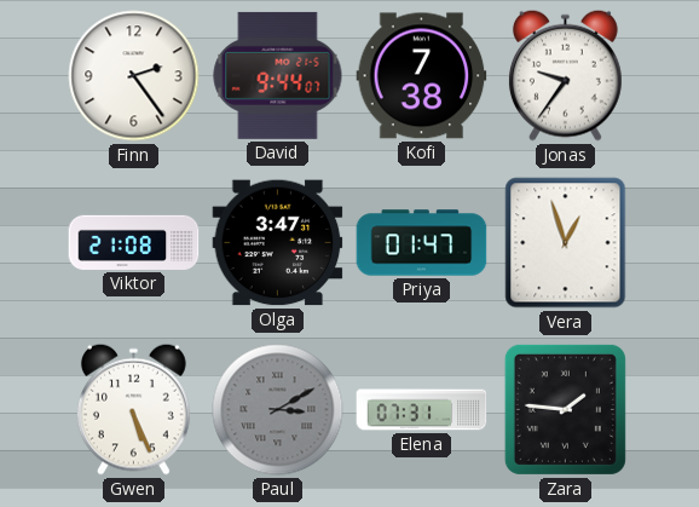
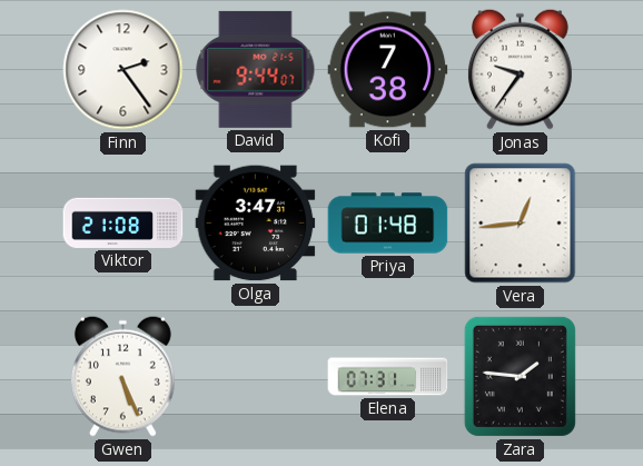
Priya: 01:47 -> 01:48
Vera: 12:57 -> 12:44
Paul: 3:10 -> none
